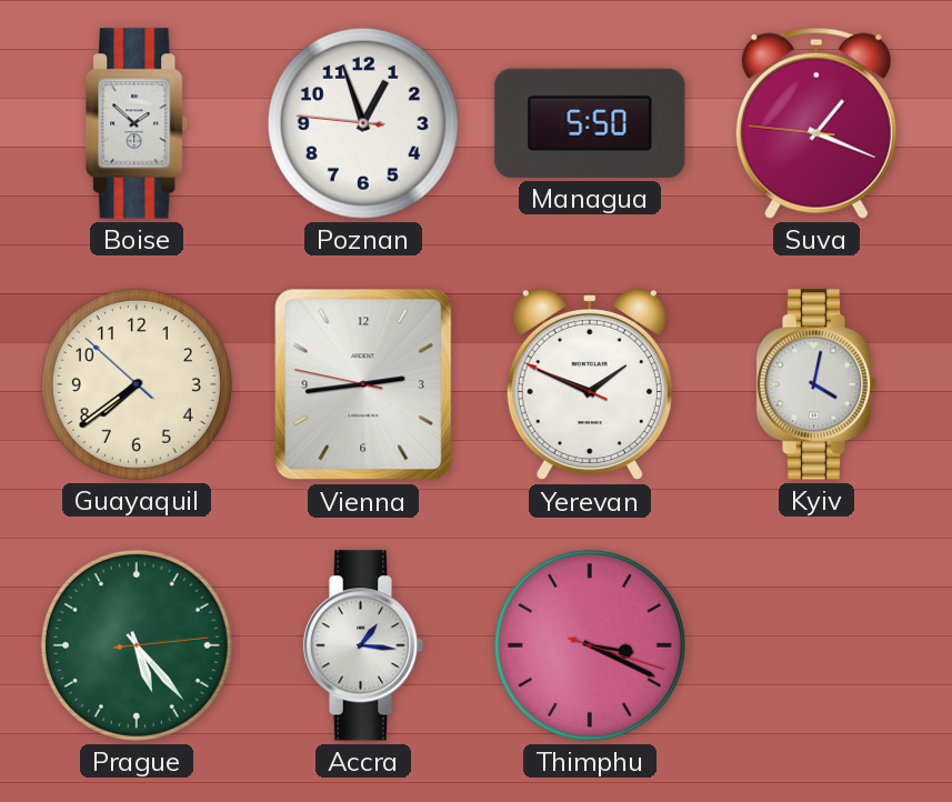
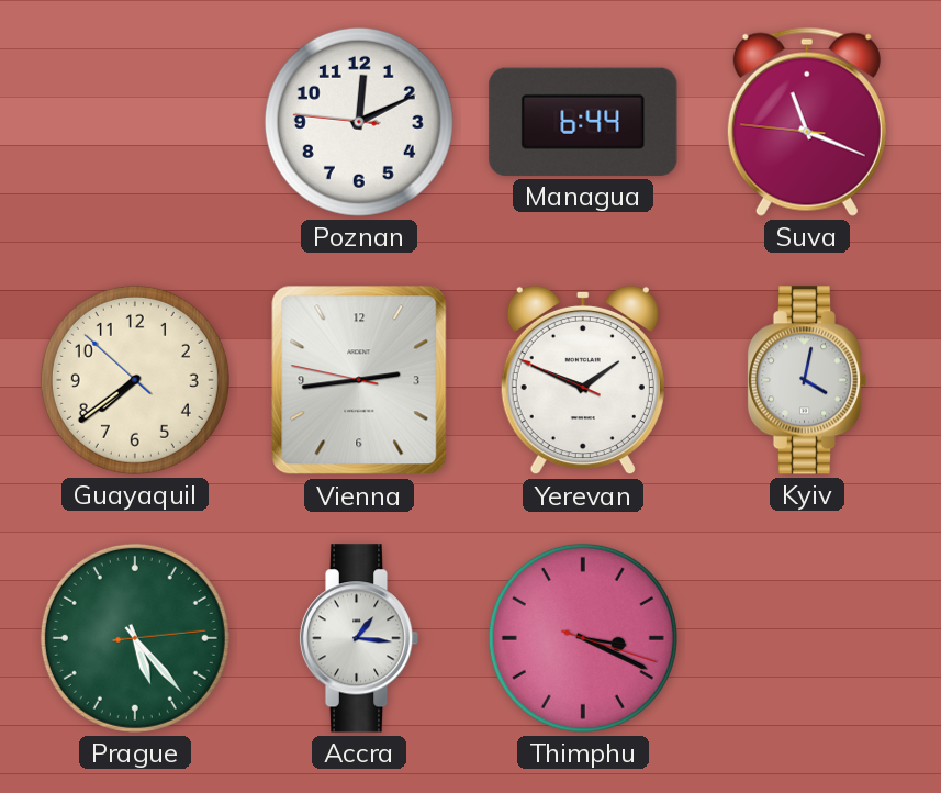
Boise: 1:52 -> none
Poznan: 12:56 -> 12:10
Managua: 5:50 -> 6:44
Suva: 1:18 -> 11:18
